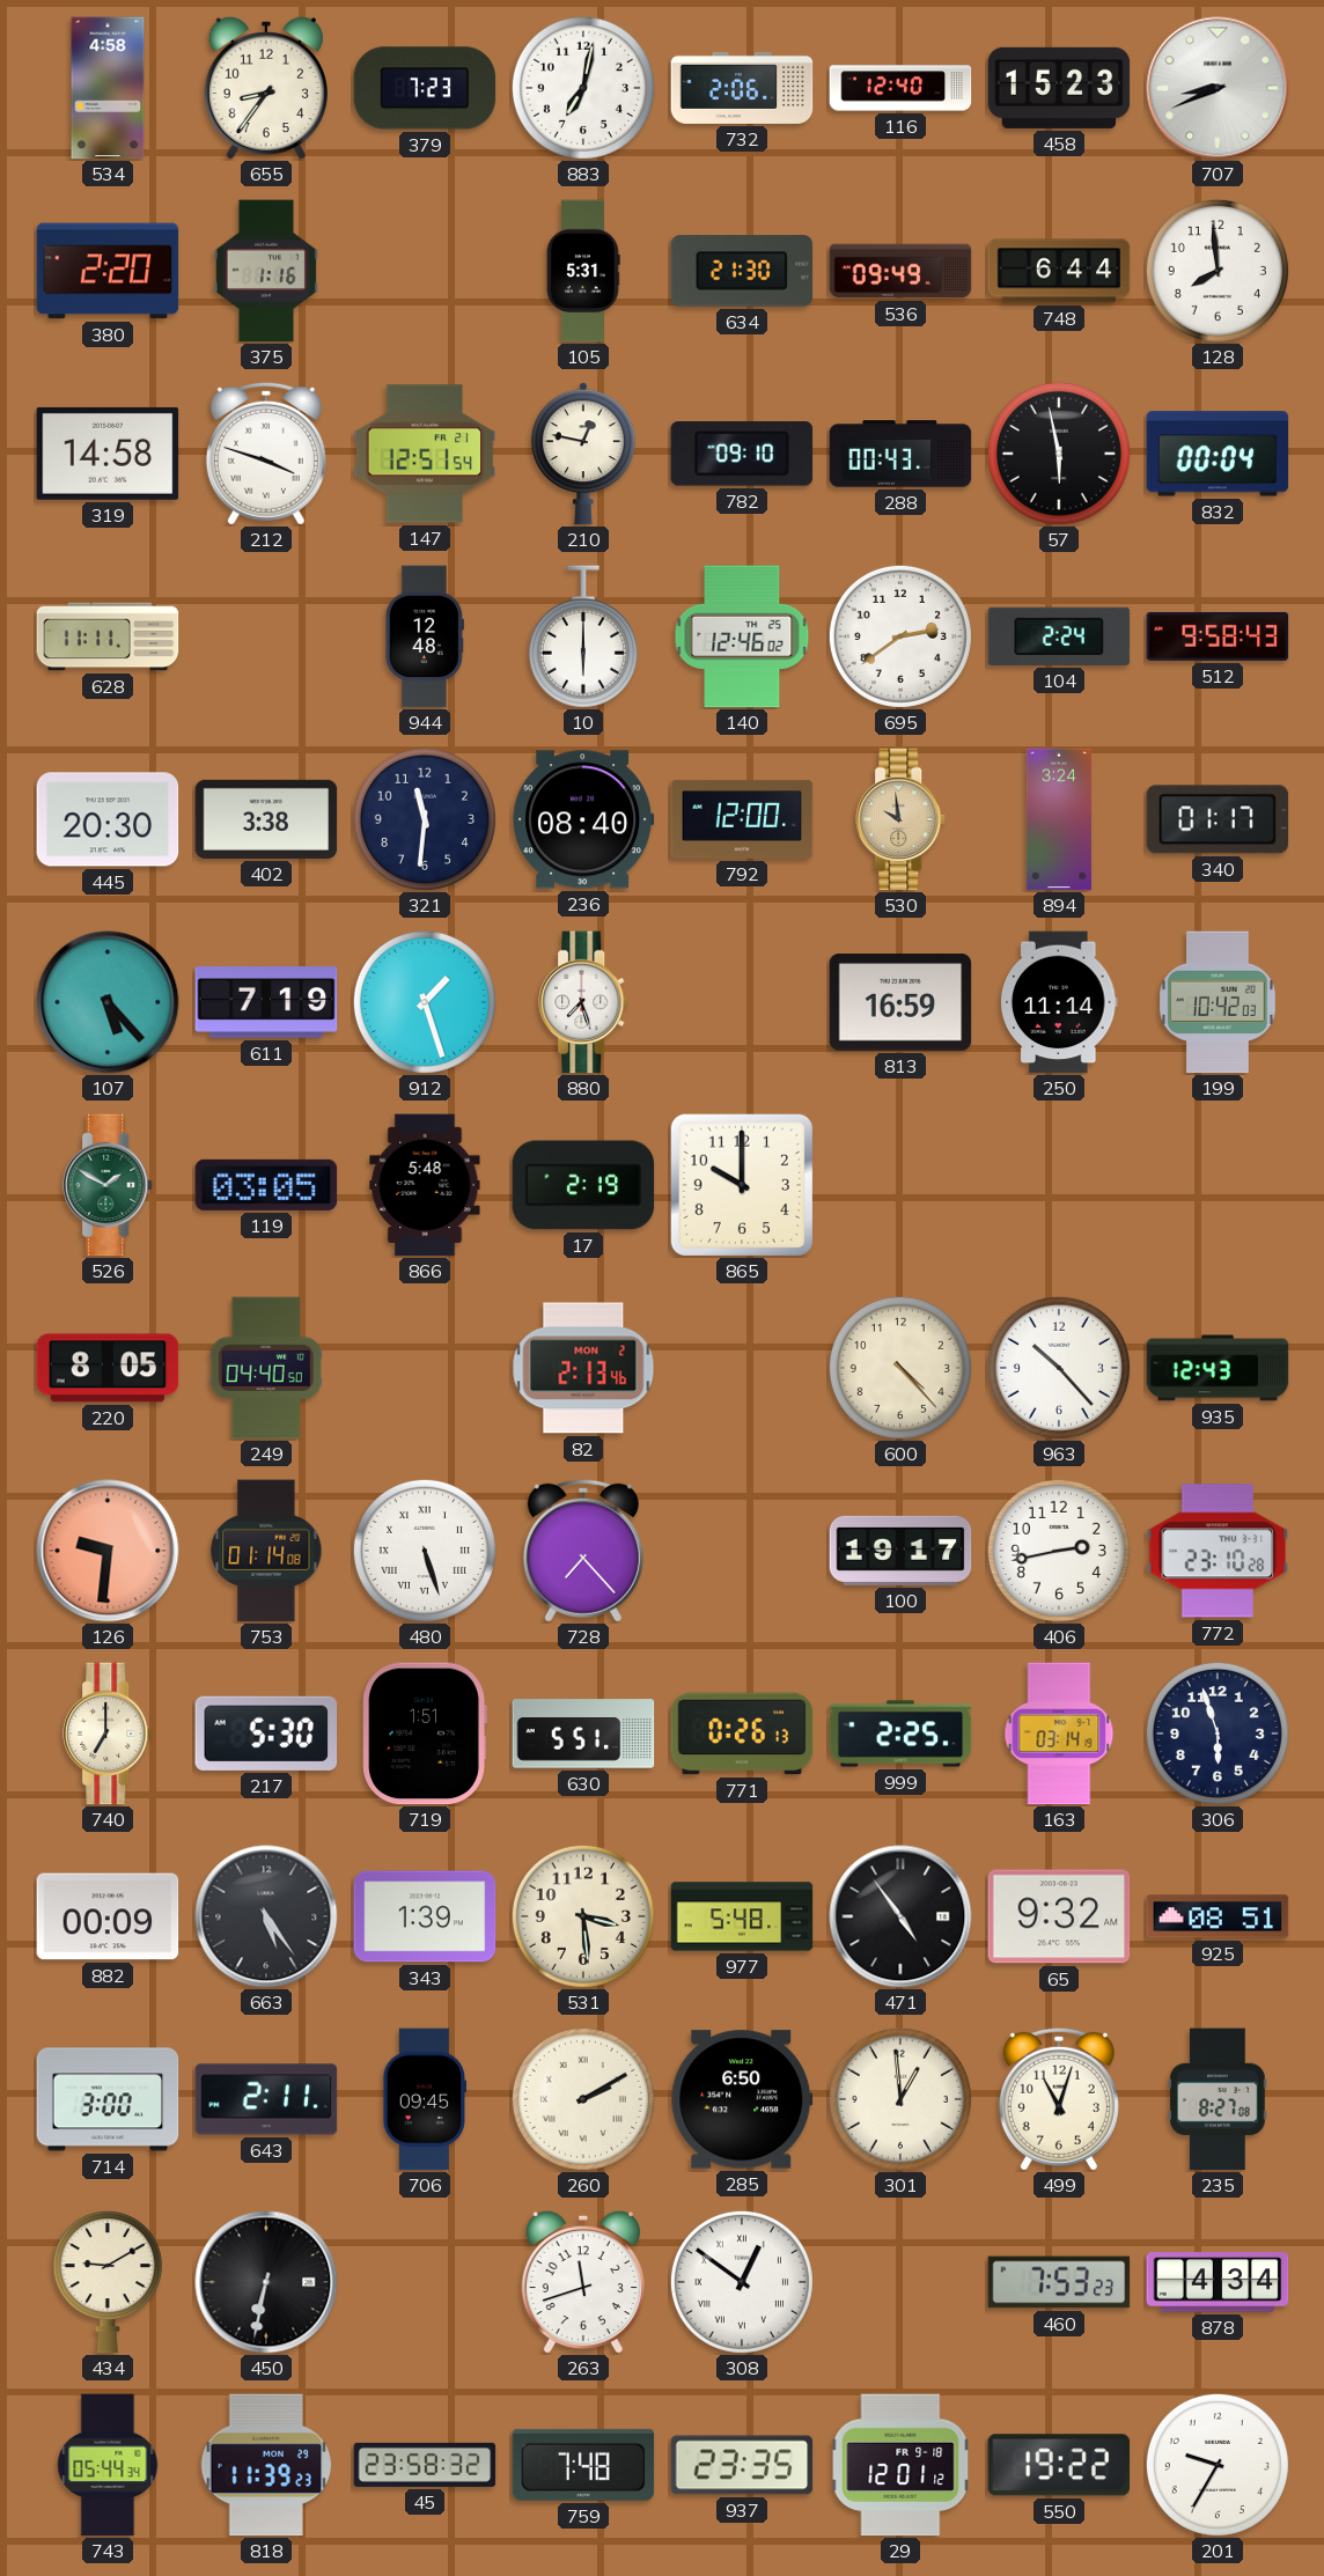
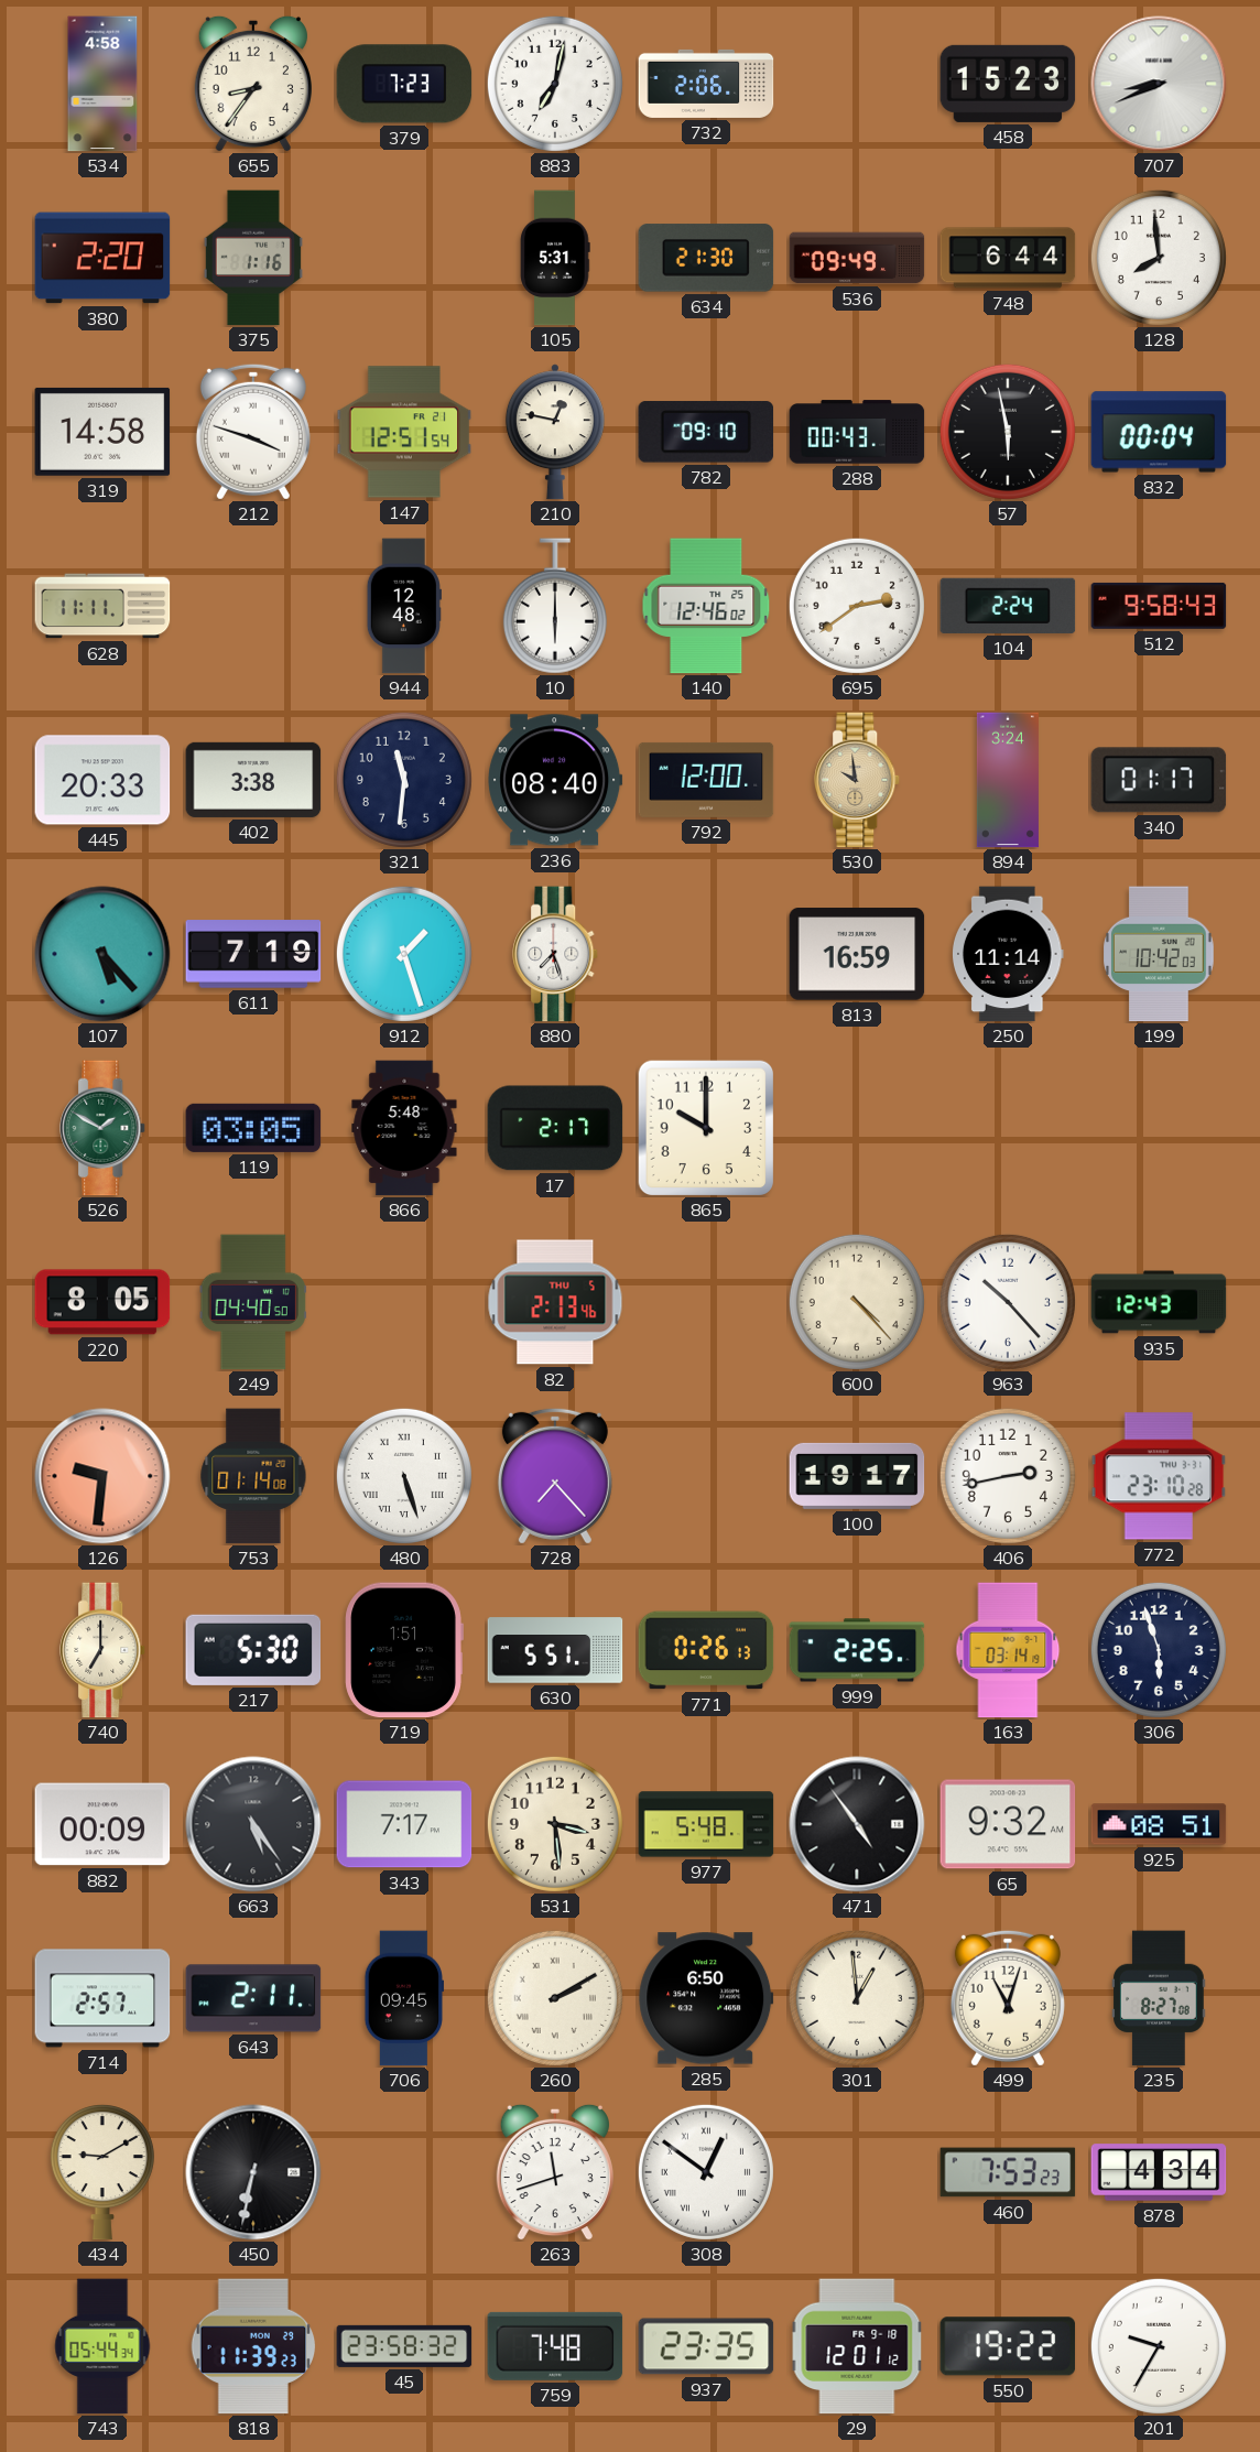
116: 12:40 -> none
445: 20:30 -> 20:33
17: 2:19 -> 2:17
82 date: MON 2 -> THU 5
343: 1:39 -> 7:17
714: 3:00 -> 2:57
